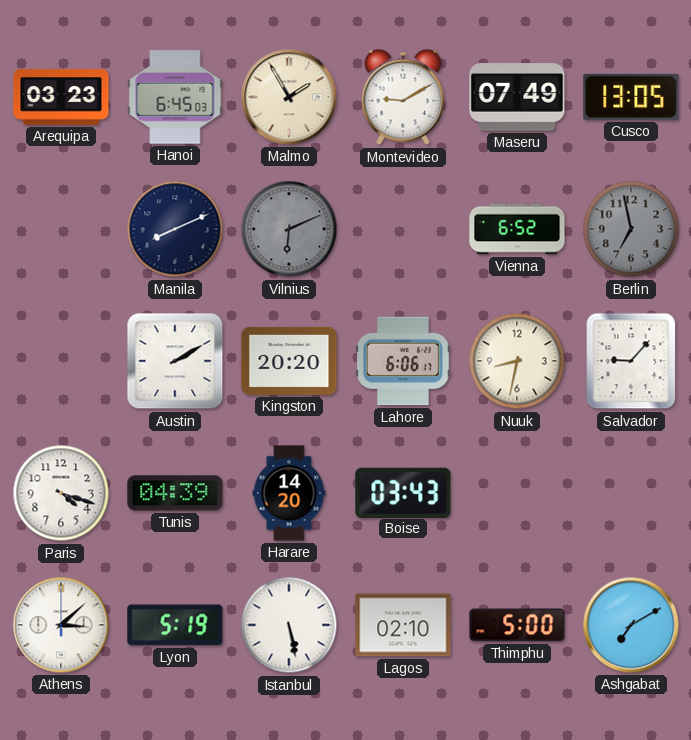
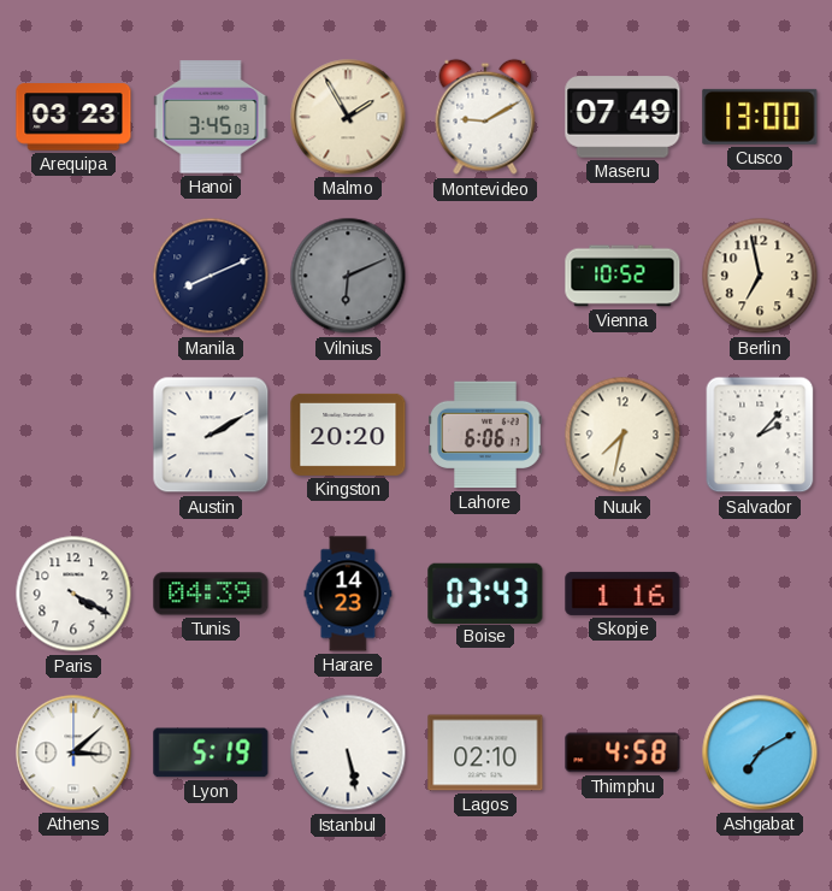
Hanoi: 6:45 -> 3:45
Cusco: 13:05 -> 13:00
Vienna: 6:52 -> 10:52
Berlin dial: grey -> cream
Nuuk: 8:32 -> 7:32
Salvador: 9:07 -> 2:07
Paris: 4:18 -> 4:20
Harare: 14:20 -> 14:23
Skopje: none -> 1:16
Thimphu: 5:00 -> 4:58
